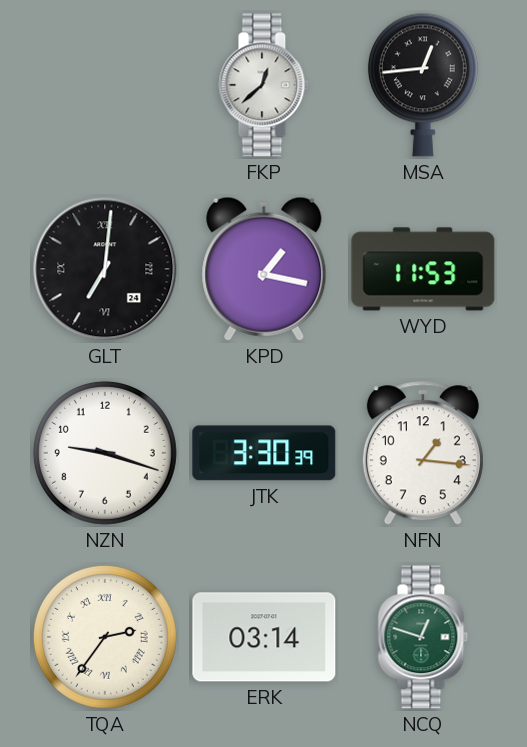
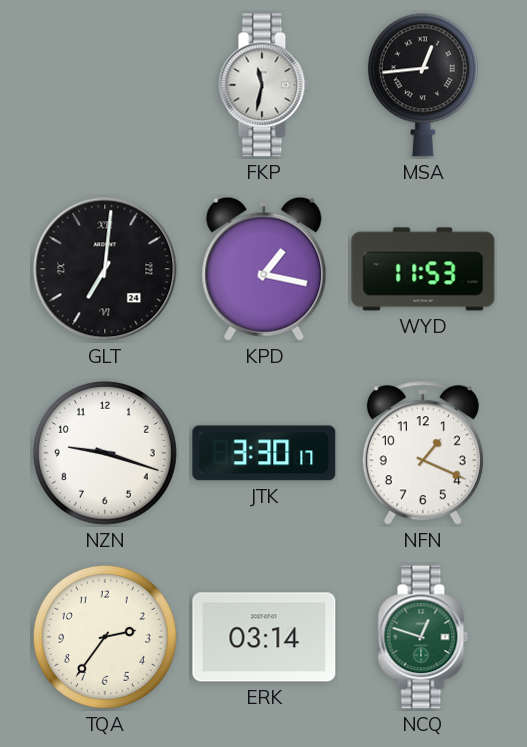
FKP: 12:38 -> 11:32
JTK: 3:30:39 -> 3:30:17
NFN: 1:16 -> 1:19
TQA numerals: Roman -> Arabic
